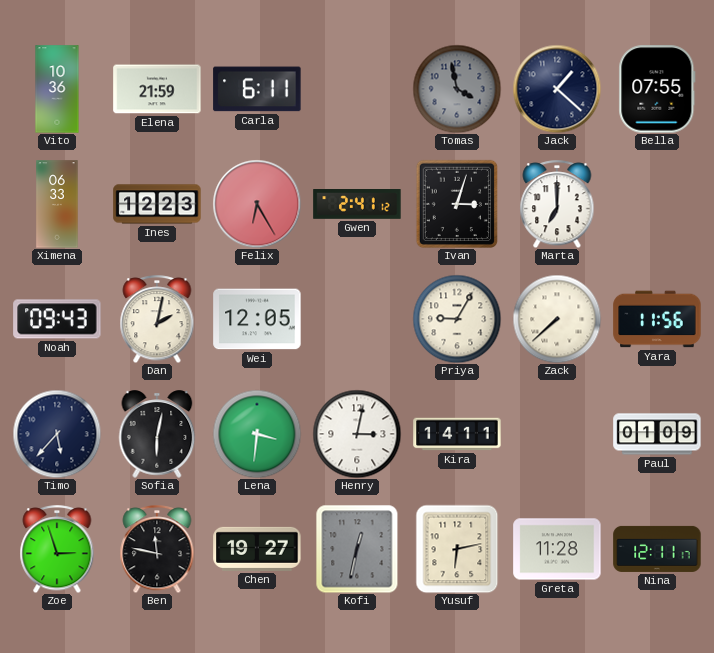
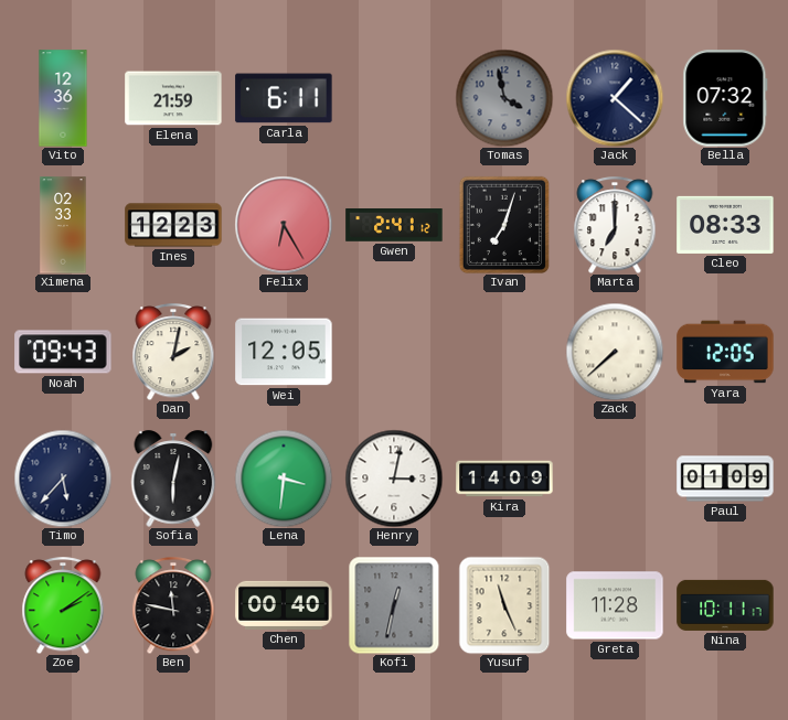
Vito: 10:36 -> 12:36
Bella: 07:55 -> 07:32
Ximena: 06:33 -> 02:33
Ivan: 3:03 -> 7:03
Cleo: none -> 08:33
Priya: 9:05 -> none
Yara: 11:56 -> 12:05
Kira: 14:11 -> 14:09
Zoe: 2:57 -> 2:09
Chen: 19:27 -> 00:40
Yusuf: 6:13 -> 11:26
Nina: 12:11 -> 10:11
